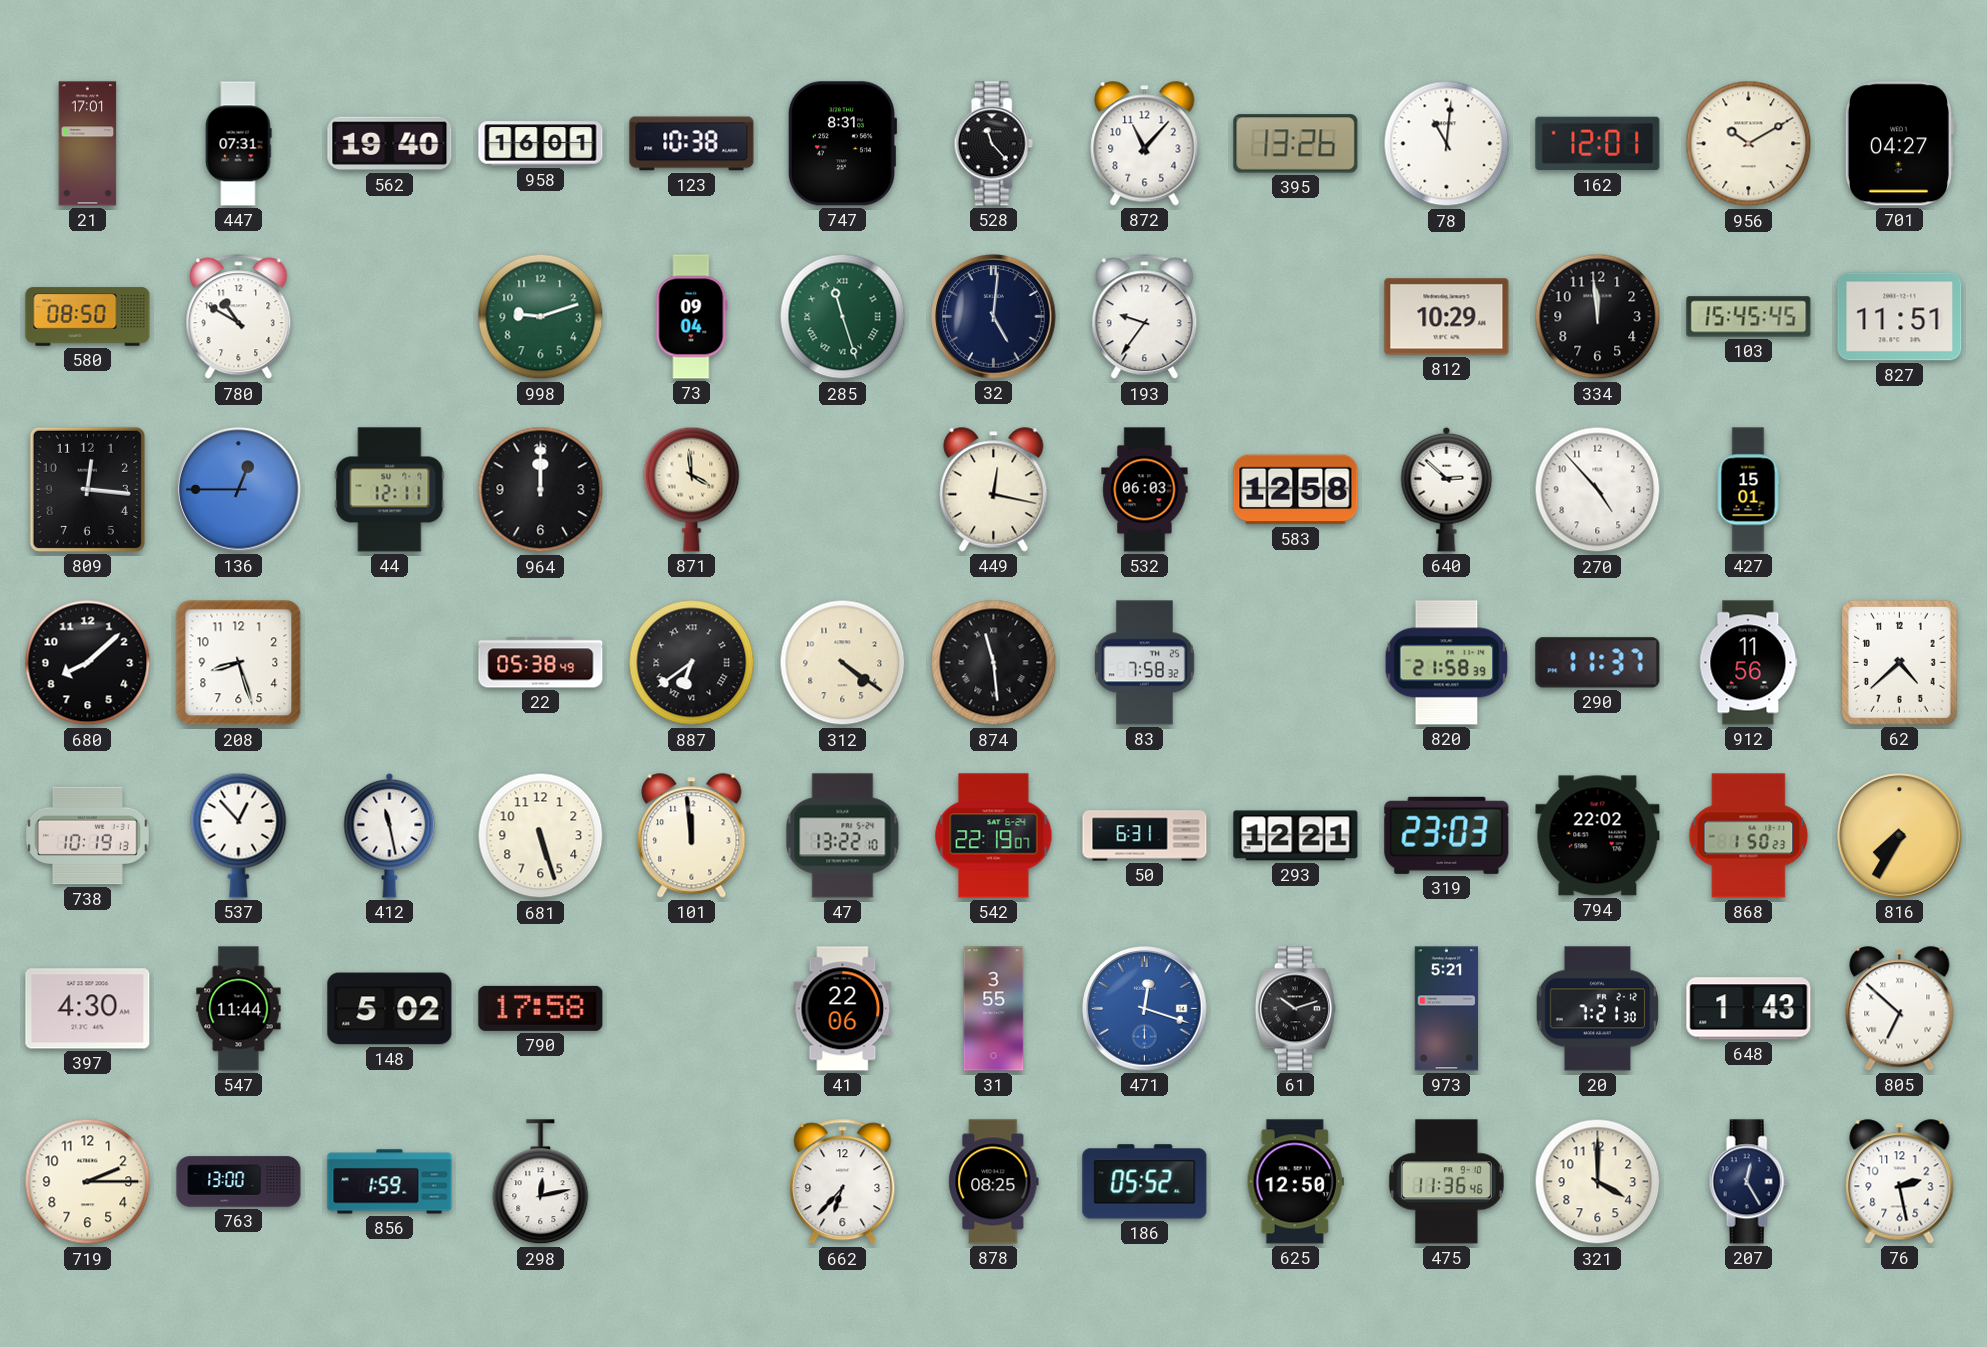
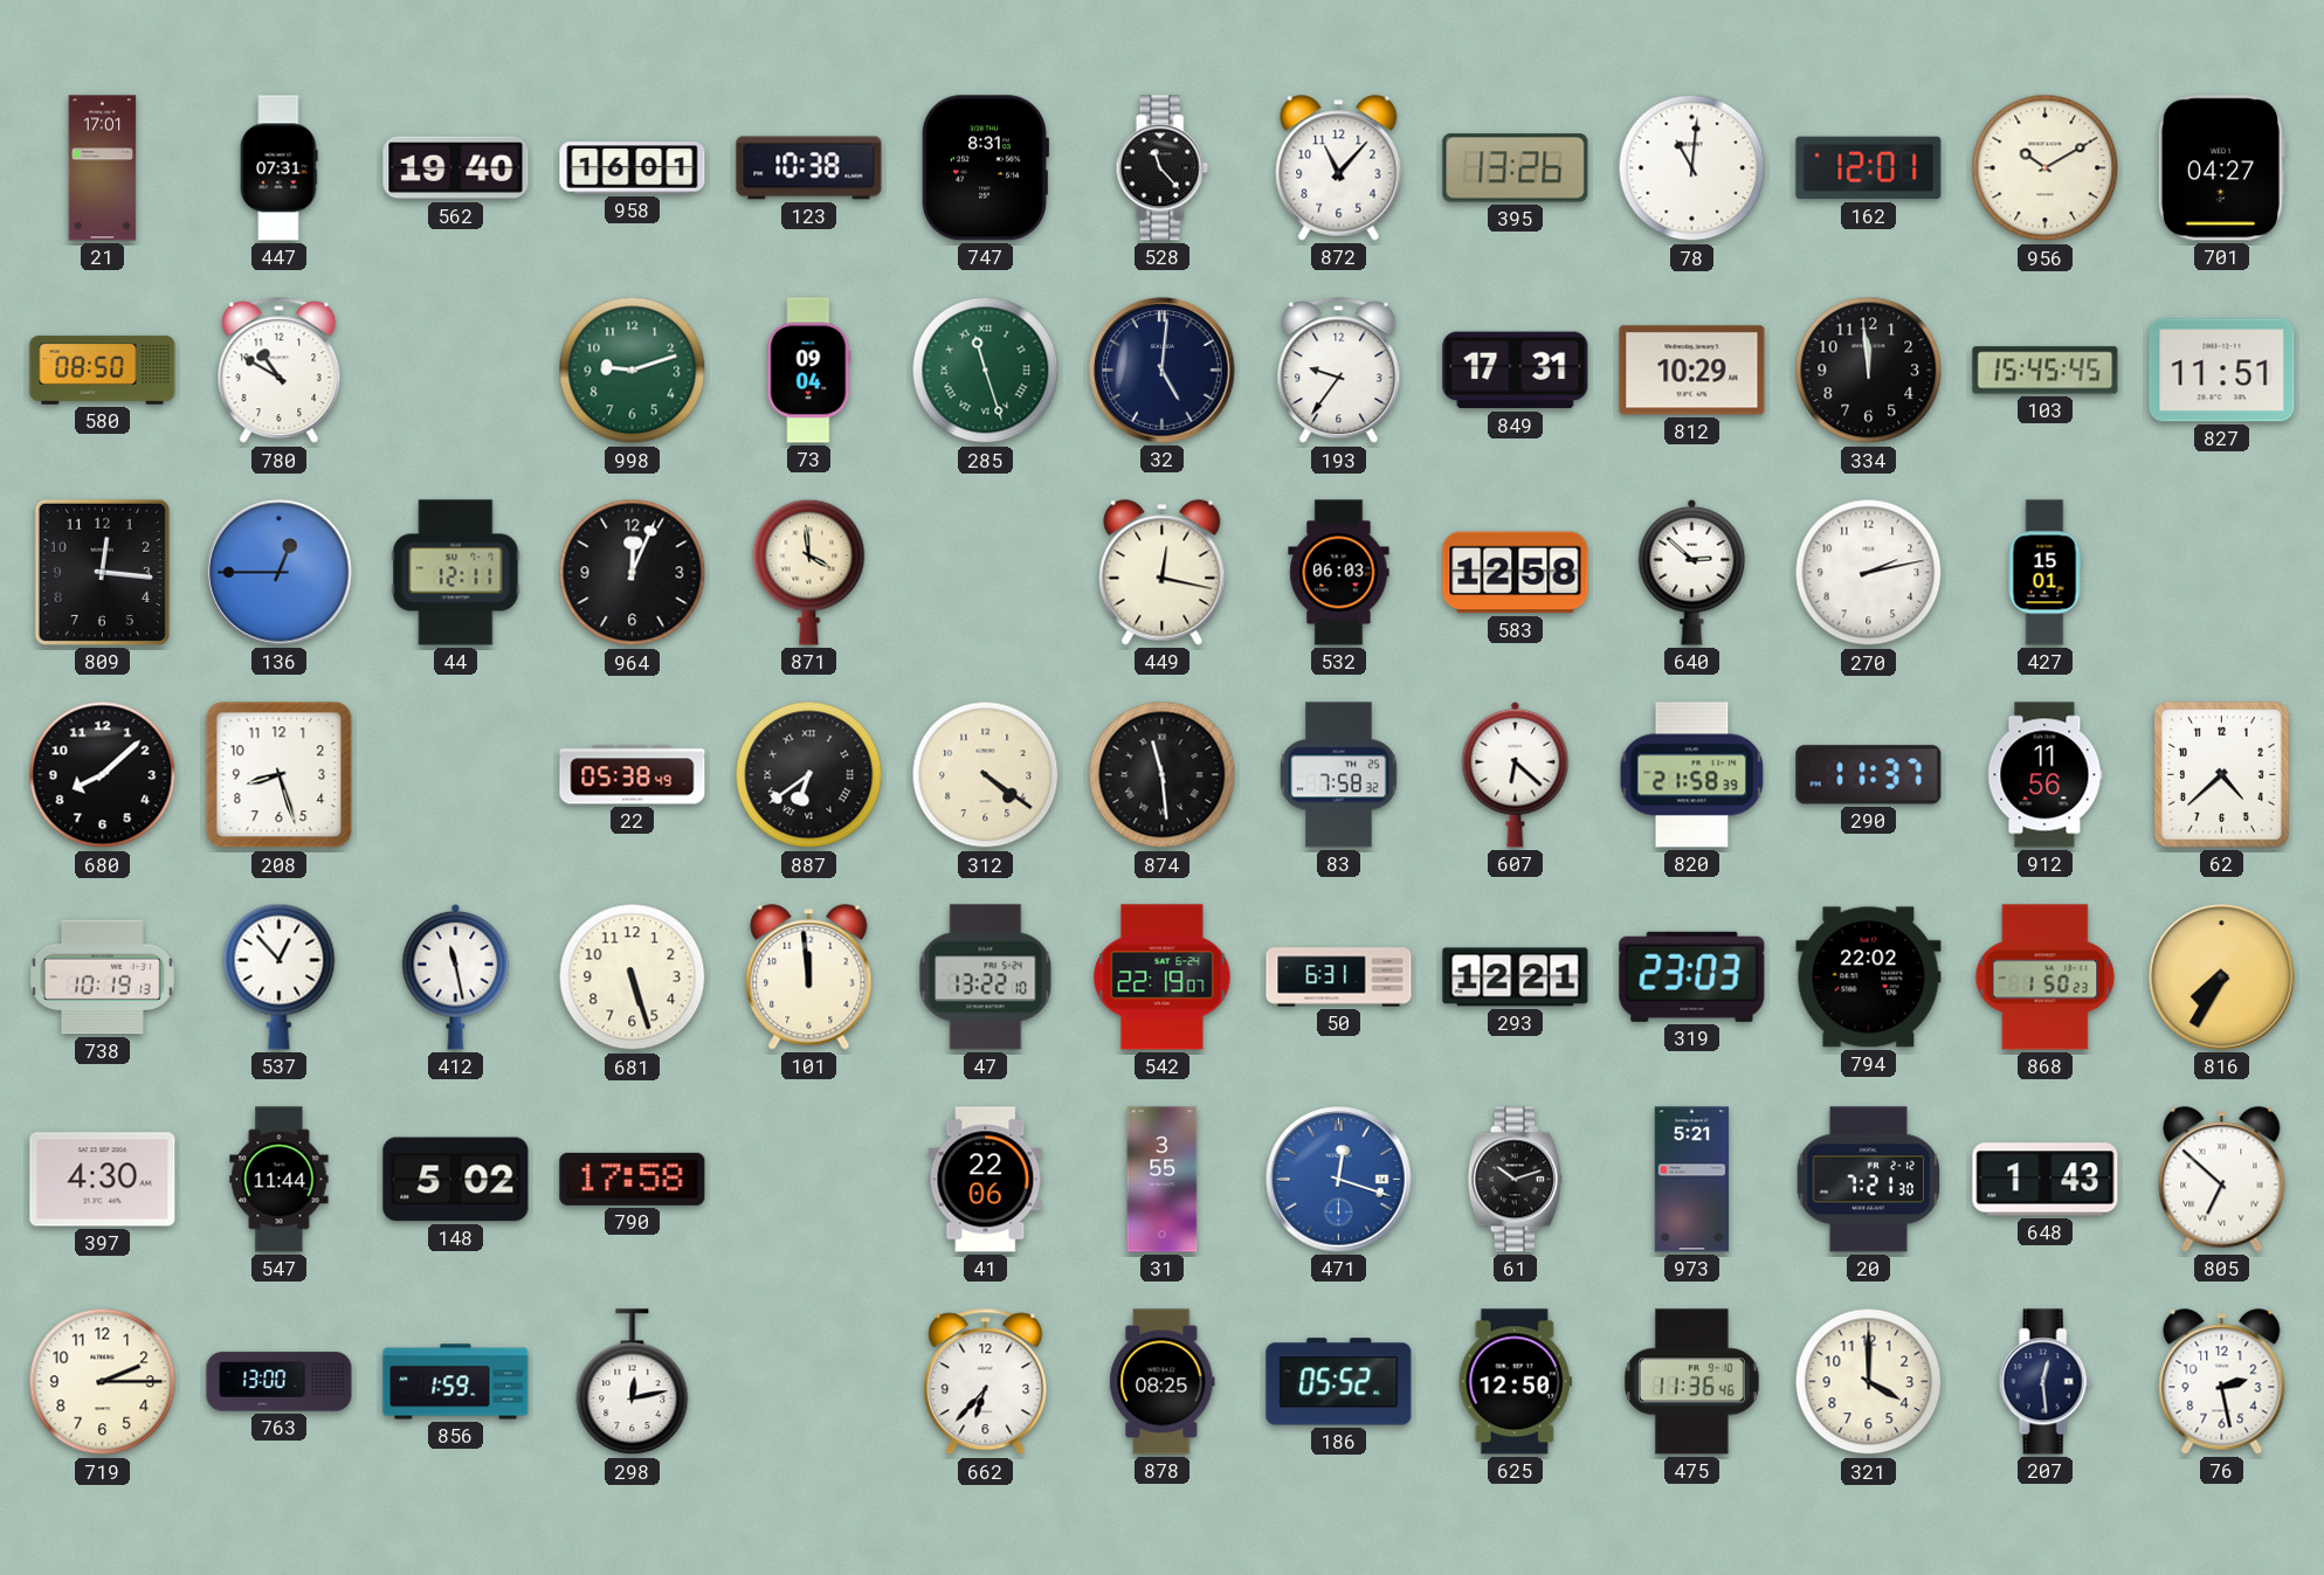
849: none -> 17:31
964: 12:00 -> 12:04
270: 4:53 -> 2:13
607: none -> 6:22
207: 12:25 -> 12:29
